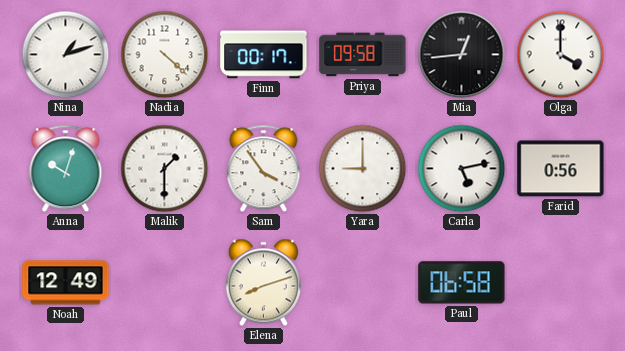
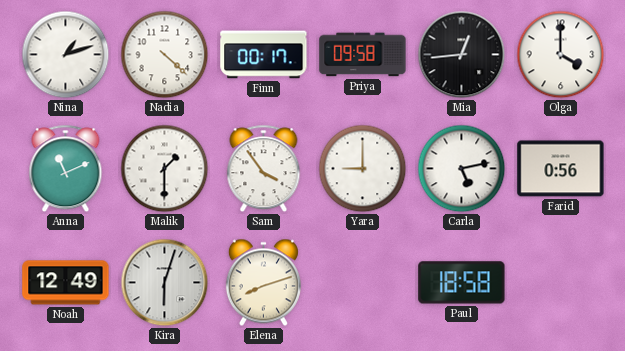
Anna: 10:03 -> 11:11
Kira: none -> 6:03
Paul: 06:58 -> 18:58
